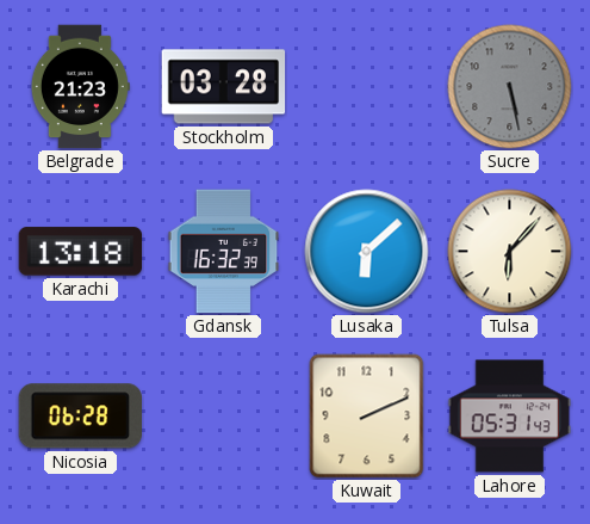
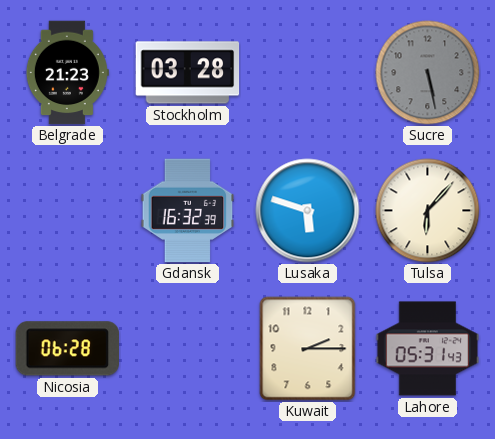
Karachi: 13:18 -> none
Lusaka: 6:08 -> 5:48
Kuwait: 2:11 -> 2:15
